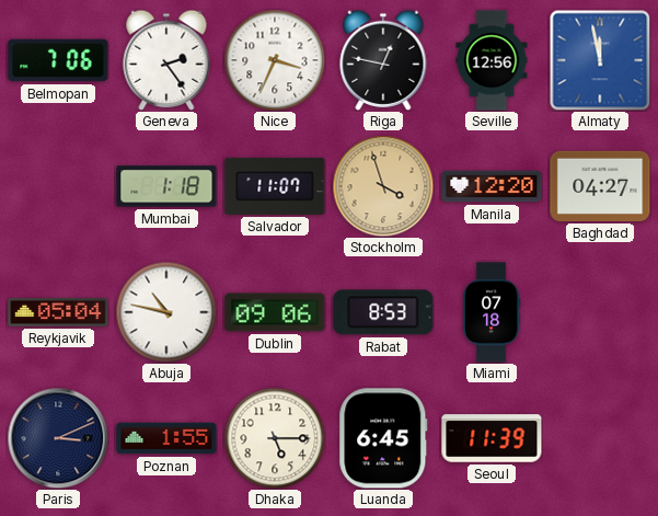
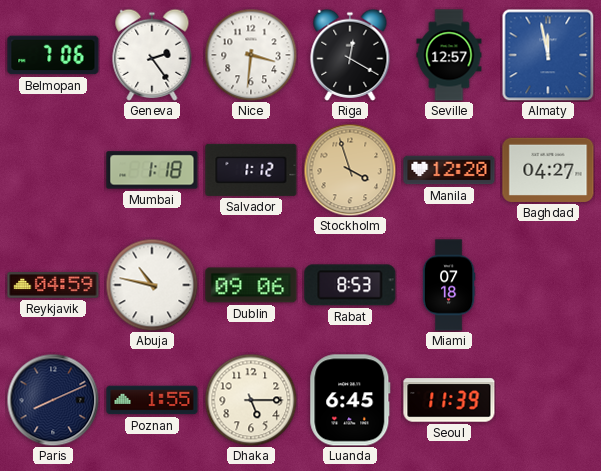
Nice: 3:34 -> 3:31
Riga: 12:47 -> 12:20
Seville: 12:56 -> 12:57
Salvador: 11:07 -> 1:12
Reykjavik: 05:04 -> 04:59
Paris: 3:11 -> 8:11
